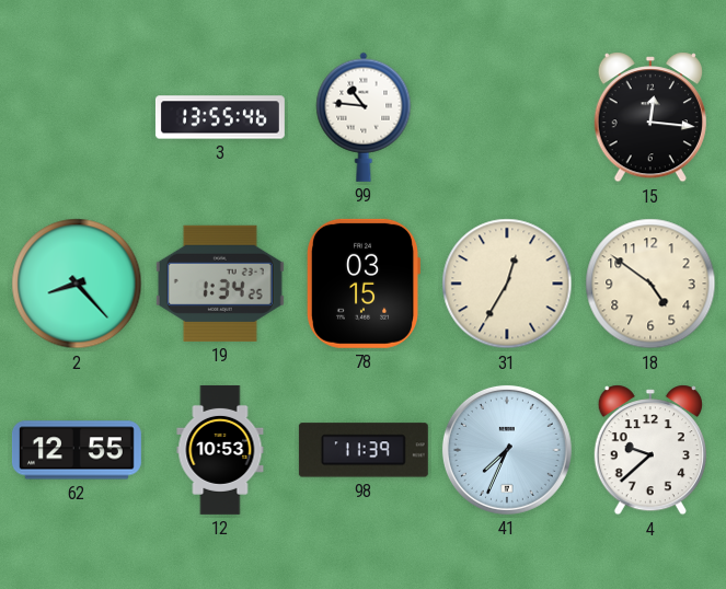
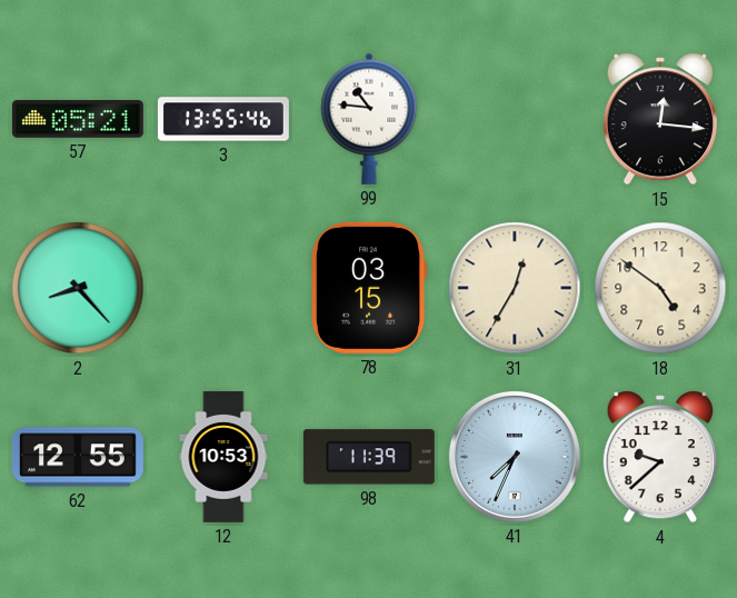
57: none -> 05:21
19: 1:34 -> none
